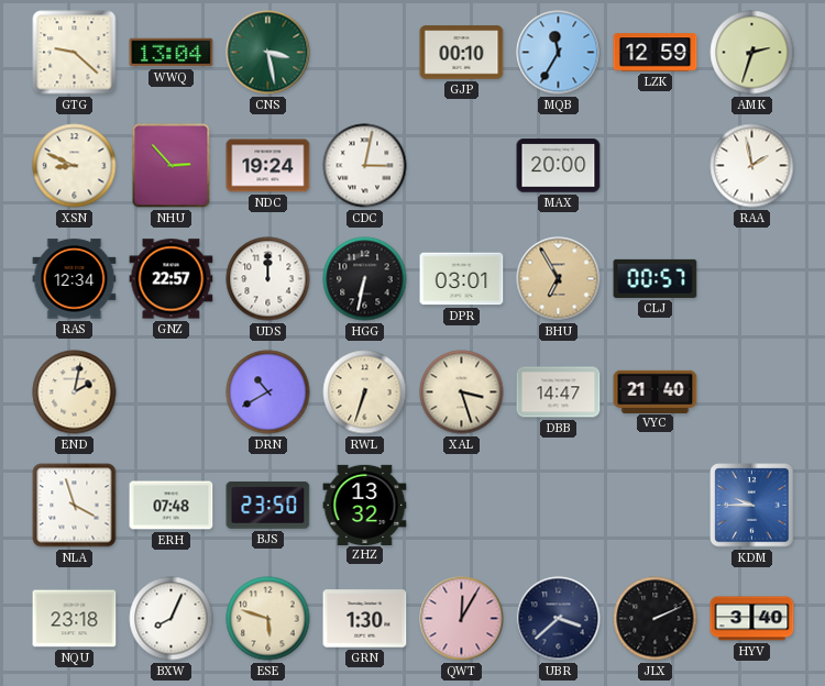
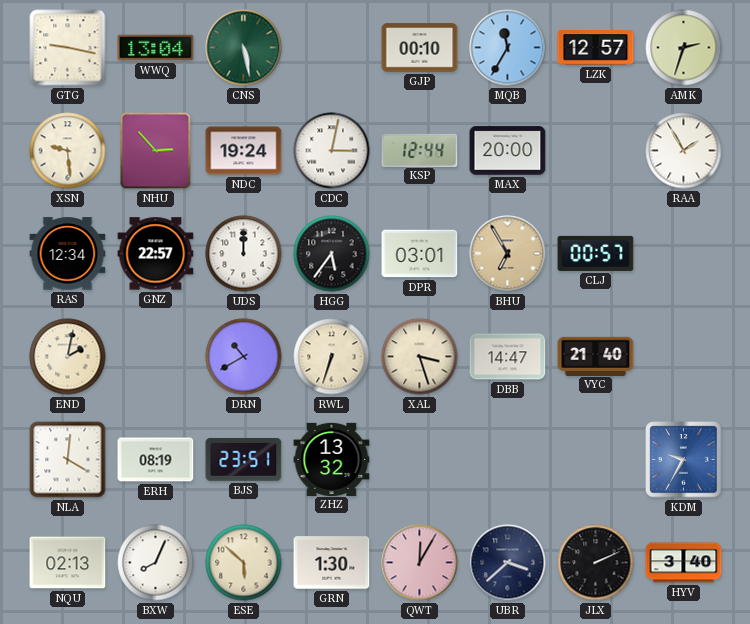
GTG: 9:22 -> 9:17
CNS: 3:28 -> 5:28
LZK: 12:59 -> 12:57
XSN: 8:49 -> 9:29
KSP: none -> 12:44
RAA: 1:58 -> 1:55
HGG: 6:32 -> 5:36
NLA: 3:57 -> 4:01
ERH: 07:48 -> 08:19
BJS: 23:50 -> 23:51
KDM: 9:45 -> 9:35
NQU: 23:18 -> 02:13
ESE: 5:48 -> 5:52
